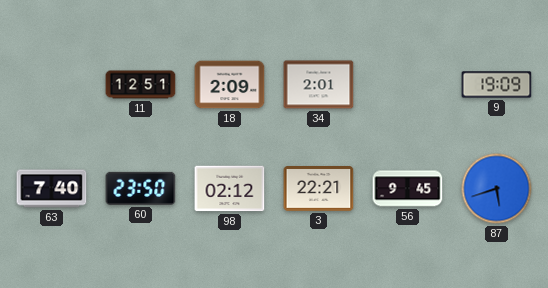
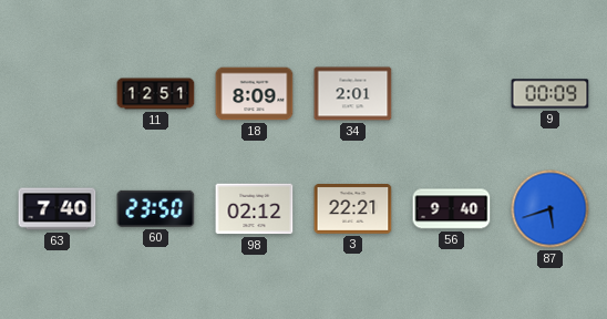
18: 2:09 -> 8:09
9: 19:09 -> 00:09
56: 9:45 -> 9:40
